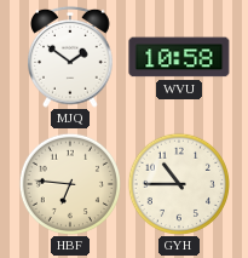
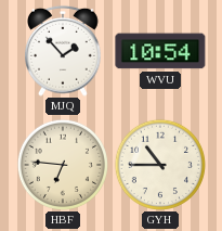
MJQ: 1:51 -> 1:53
WVU: 10:58 -> 10:54
